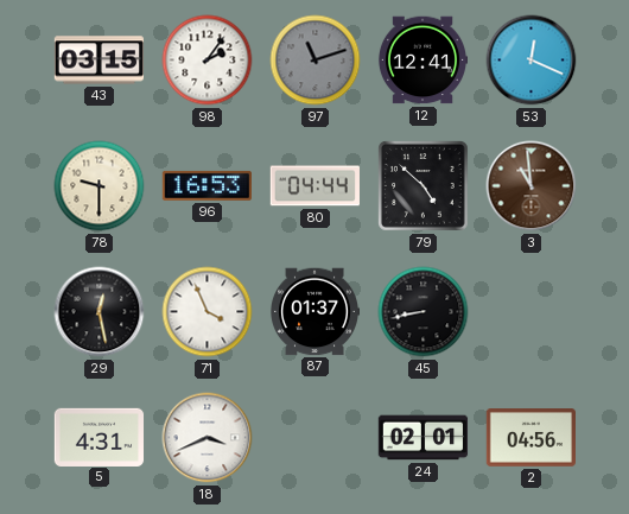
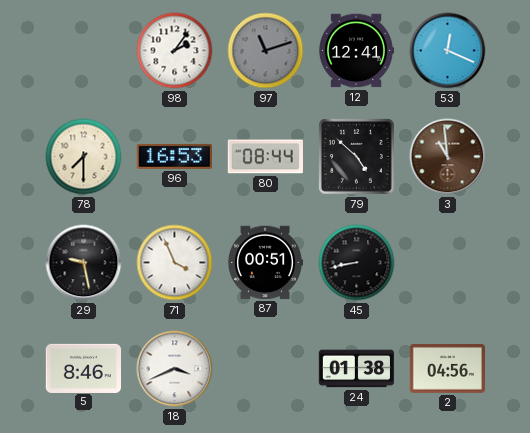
43: 03:15 -> none
78: 9:30 -> 7:30
80: 04:44 -> 08:44
29: 12:28 -> 9:28
87: 01:37 -> 00:51
5: 4:31 -> 8:46
24: 02:01 -> 01:38
